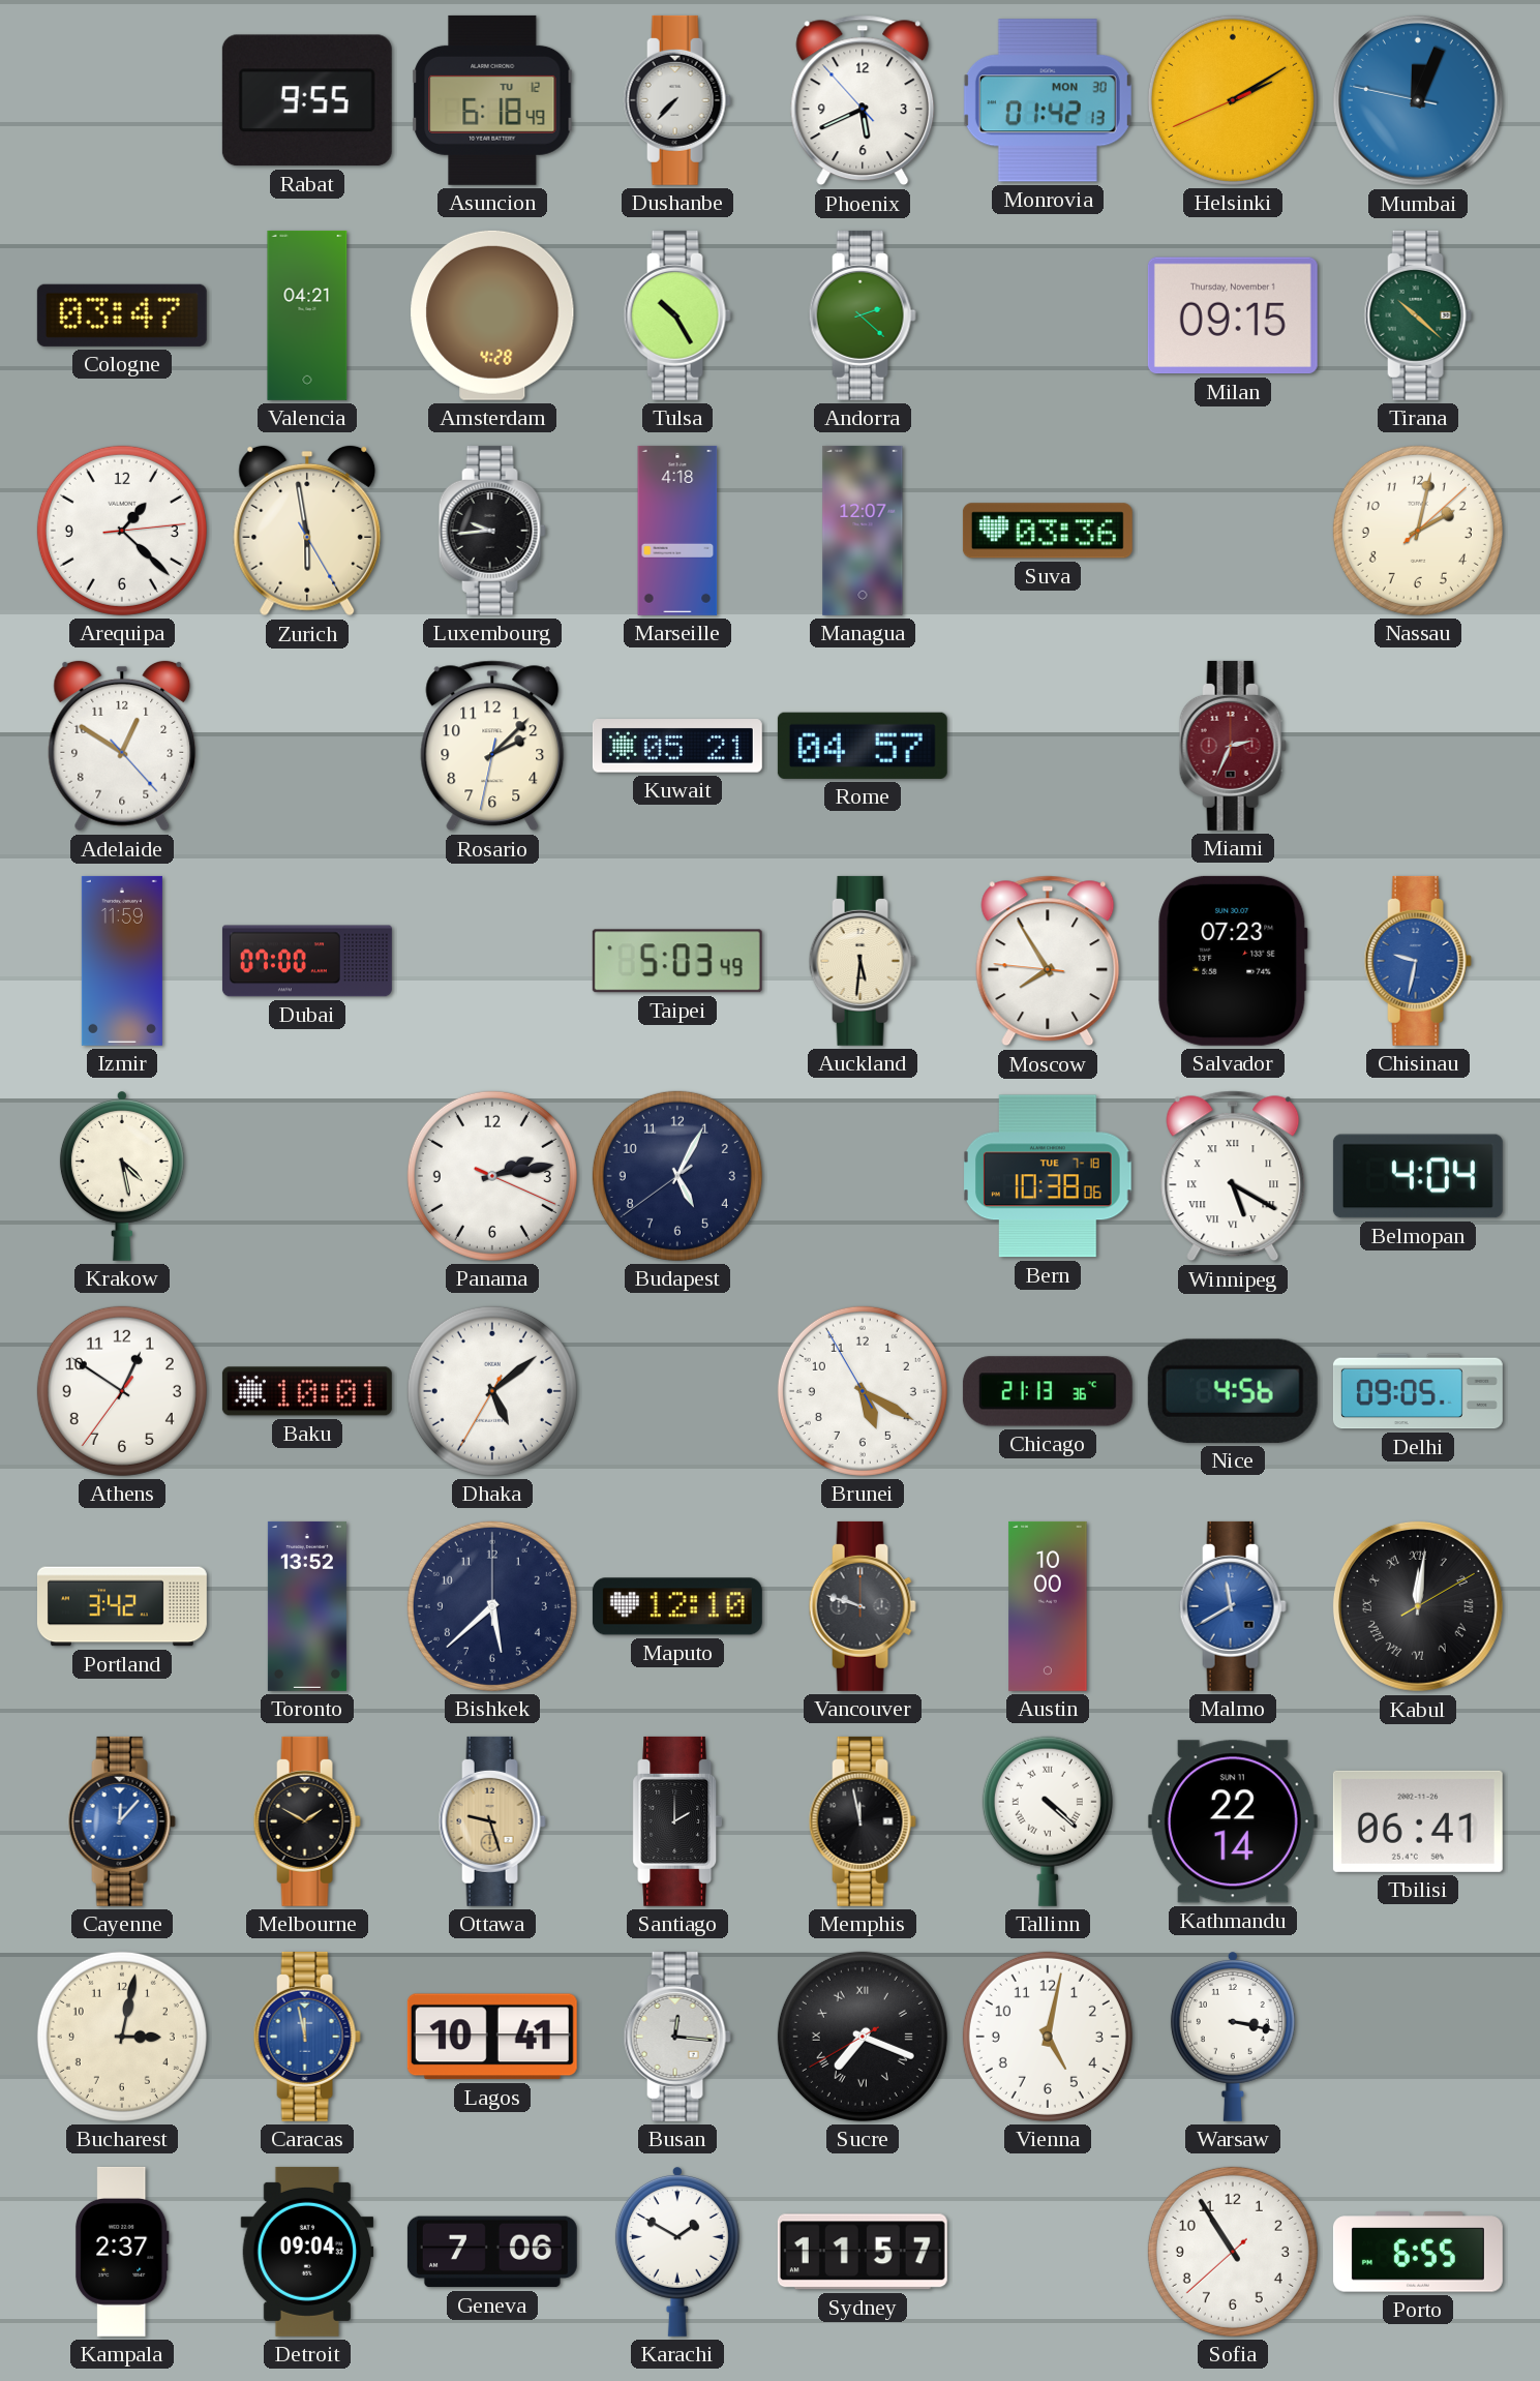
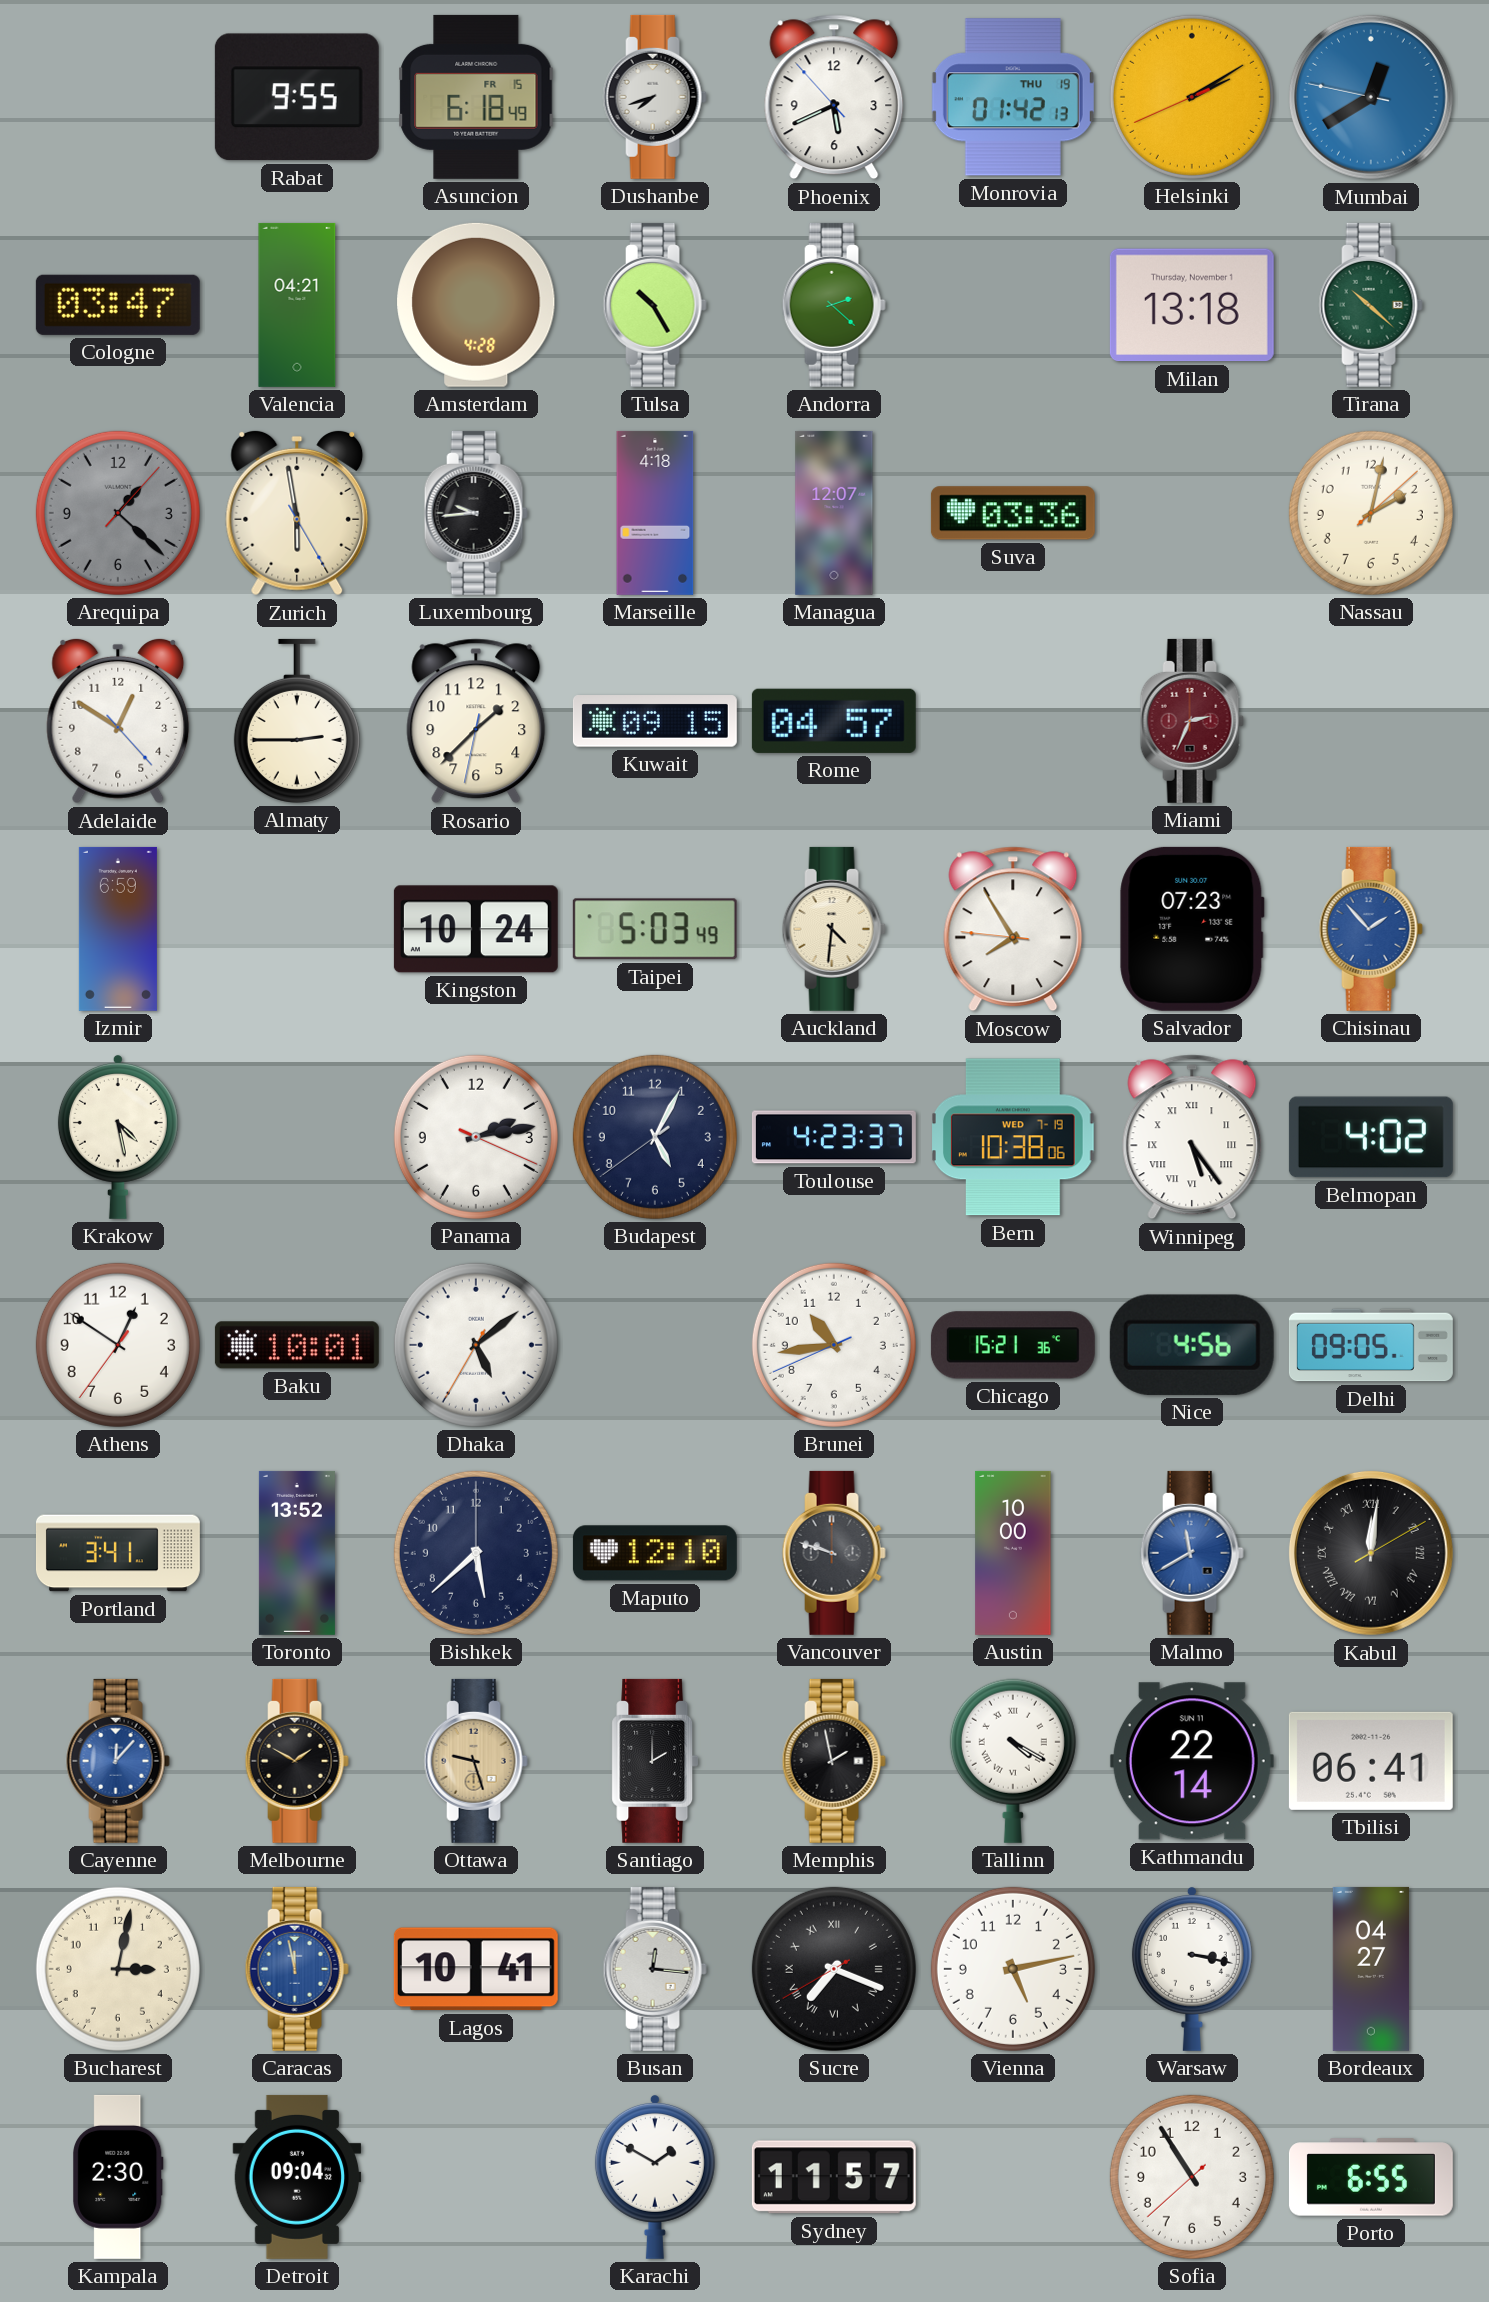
Asuncion date: TU 12 -> FR 15
Dushanbe: 7:37 -> 7:42
Monrovia date: MON 30 -> THU 19
Mumbai: 12:03 -> 12:39
Milan: 09:15 -> 13:18
Arequipa: 1:22:14 -> 1:22:07
Arequipa dial: white -> grey
Almaty: none -> 2:45
Rosario: 2:07 -> 1:37
Kuwait: 05:21 -> 09:15
Izmir: 11:59 -> 6:59
Dubai: 07:00 -> none
Kingston: none -> 10:24
Auckland: 5:31 -> 4:31
Chisinau: 9:32 -> 1:53
Toulouse: none -> 4:23
Bern date: TUE 7-18 -> WED 7-19
Winnipeg: 5:20 -> 5:24
Belmopan: 4:04 -> 4:02
Brunei: 5:19 -> 10:43
Chicago: 21:13 -> 15:21
Portland: 3:42 -> 3:41
Memphis: 11:58 -> 1:58
Tallinn: 4:22 -> 4:20
Vienna: 5:02 -> 5:13
Bordeaux: none -> 04:27
Kampala: 2:37 -> 2:30
Geneva: 7:06 -> none
